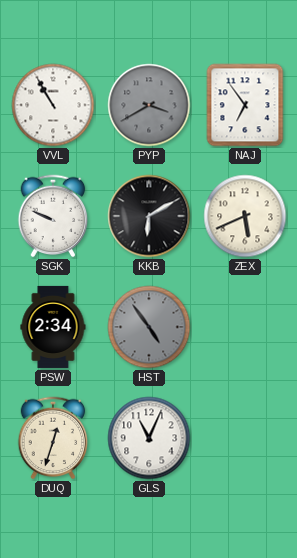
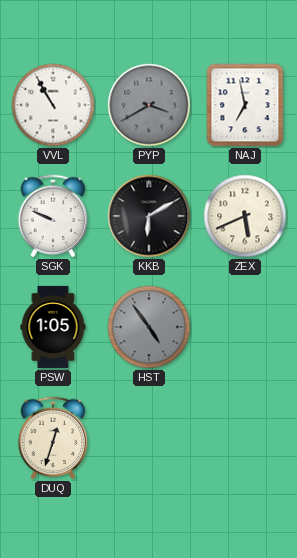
NAJ: 6:54 -> 6:58
PSW: 2:34 -> 1:05
GLS: 11:04 -> none
